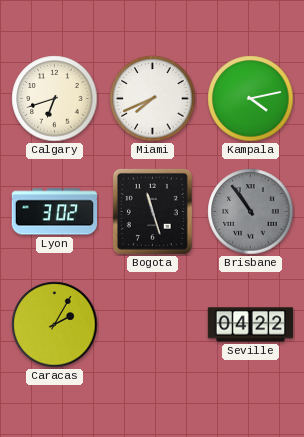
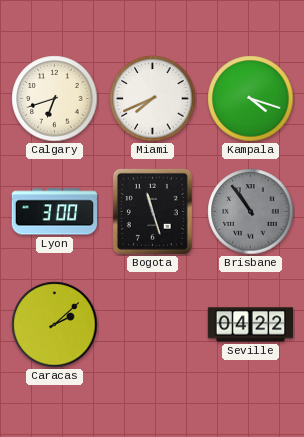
Kampala: 4:13 -> 4:18
Lyon: 3:02 -> 3:00
Caracas: 2:05 -> 2:08
